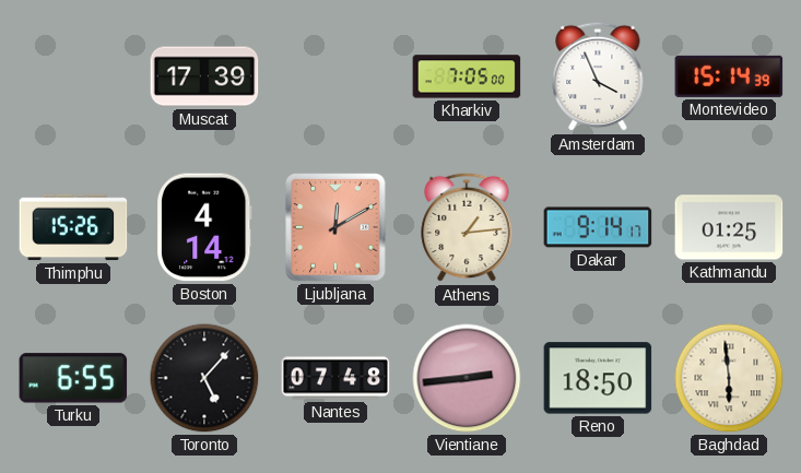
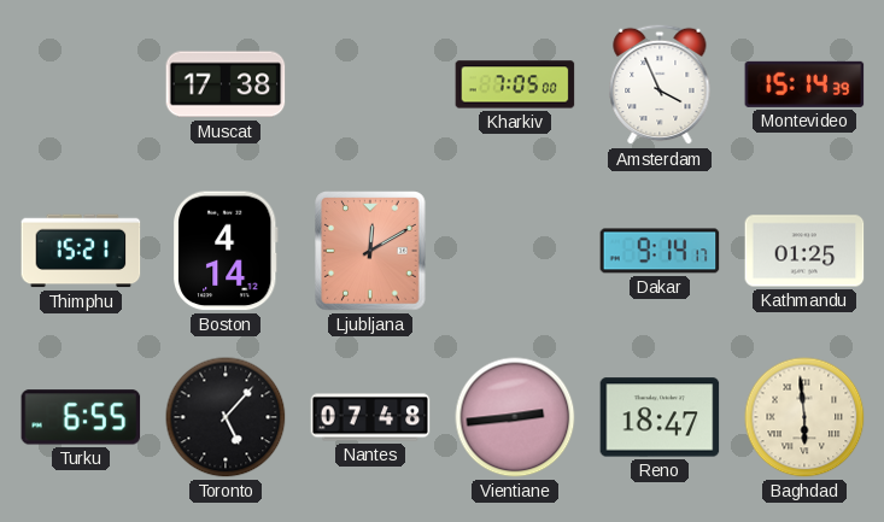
Muscat: 17:39 -> 17:38
Thimphu: 15:26 -> 15:21
Athens: 1:14 -> none
Reno: 18:50 -> 18:47
